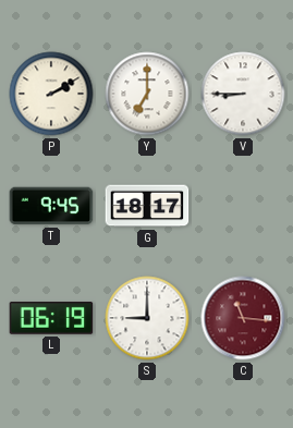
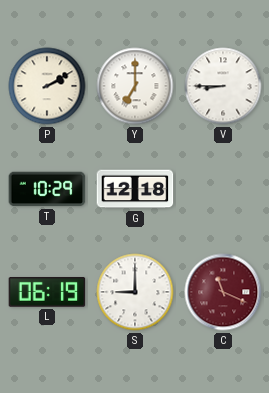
T: 9:45 -> 10:29
G: 18:17 -> 12:18
C: 11:16 -> 11:19
